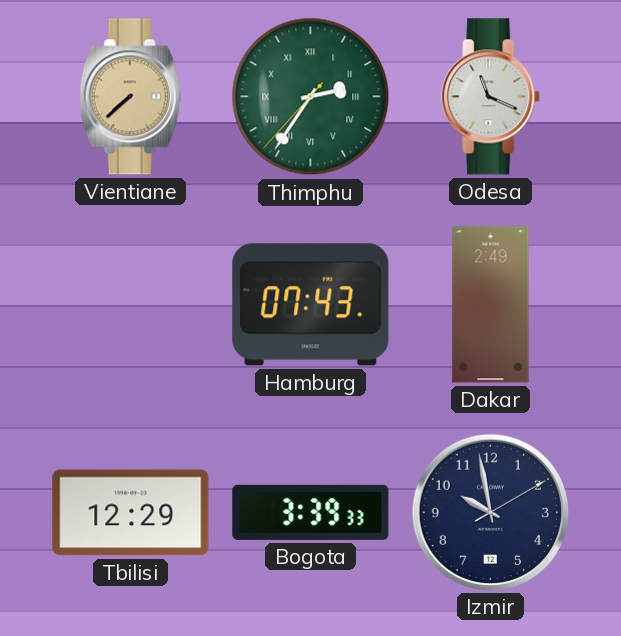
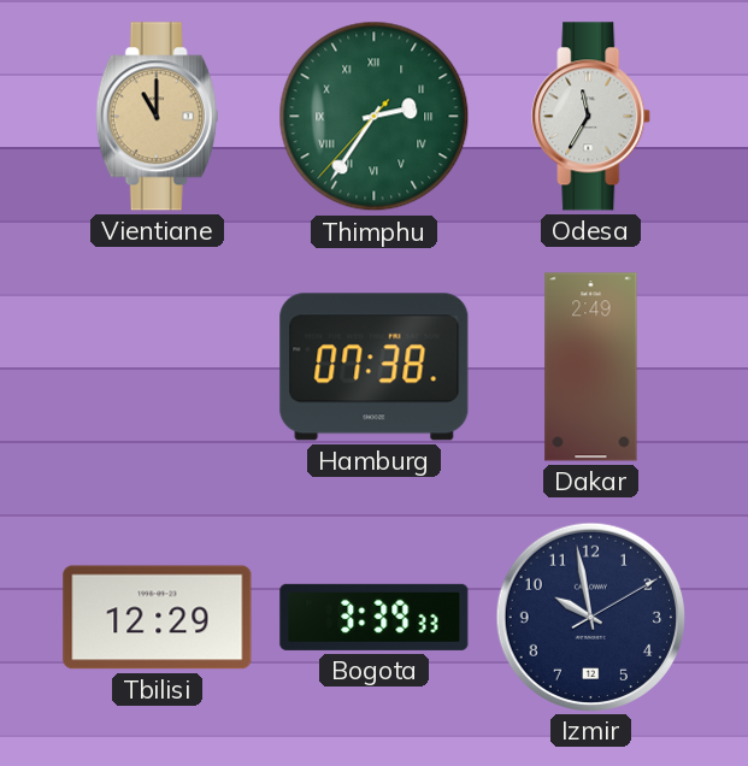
Vientiane: 7:38 -> 11:00
Odesa: 11:19 -> 11:35
Hamburg: 07:43 -> 07:38
